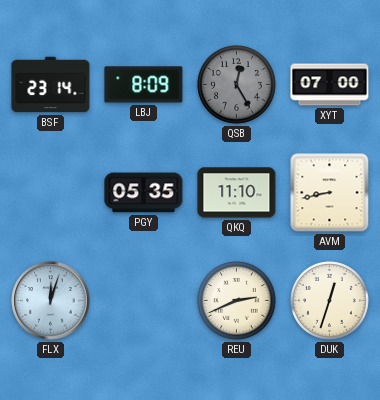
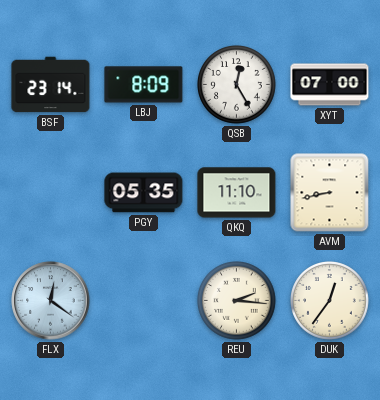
QSB dial: grey -> white
FLX: 12:03 -> 12:21
REU: 2:41 -> 2:16
DUK: 12:33 -> 12:36
